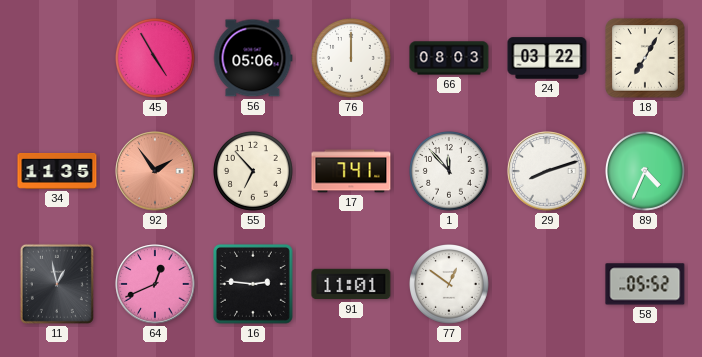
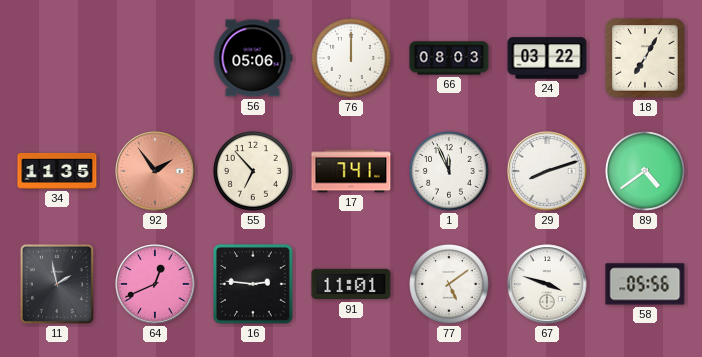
45: 4:55 -> none
1: 11:53 -> 11:56
89: 4:34 -> 4:39
11: 12:58 -> 1:58
77: 12:51 -> 5:09
67: none -> 3:48
58: 05:52 -> 05:56
